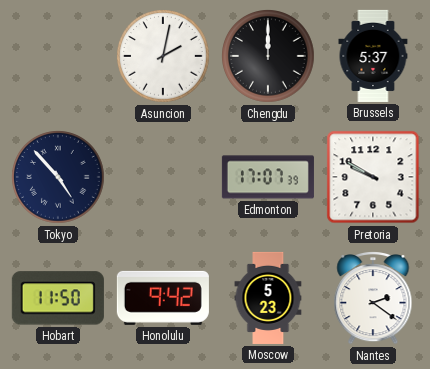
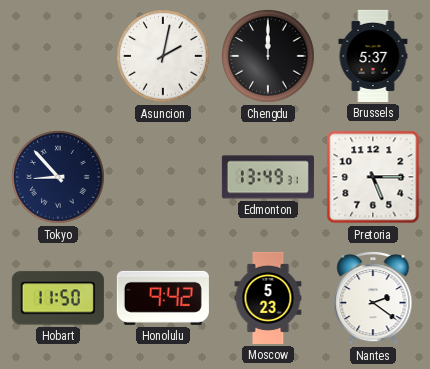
Tokyo: 4:53 -> 8:53
Edmonton: 17:07 -> 13:49
Pretoria: 9:50 -> 5:15
